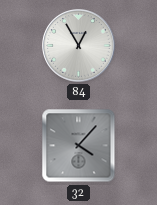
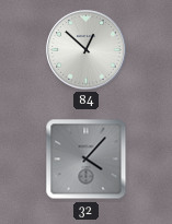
84: 12:55 -> 12:52
